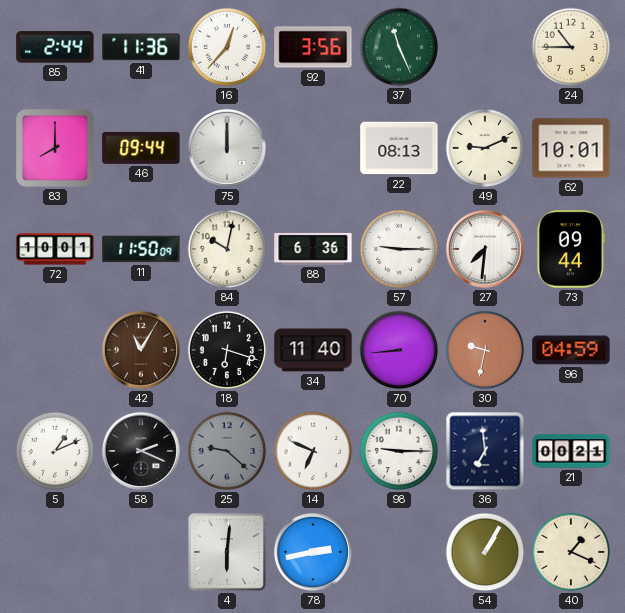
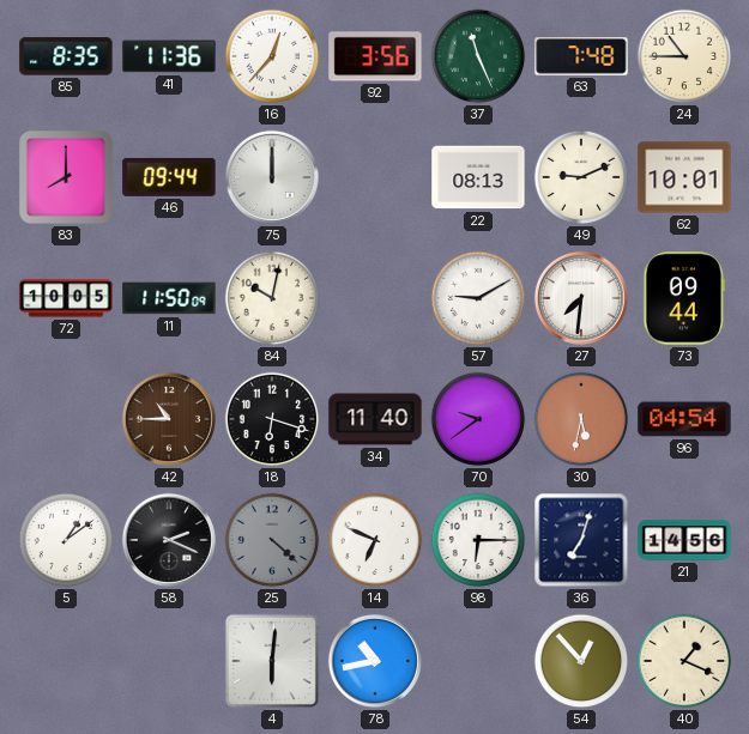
85: 2:44 -> 8:35
63: none -> 7:48
72: 10:01 -> 10:05
88: 6:36 -> none
57: 9:15 -> 9:10
42: 11:05 -> 10:45
70: 8:44 -> 9:39
30: 9:32 -> 5:32
96: 04:59 -> 04:54
5: 1:11 -> 1:09
25: 9:22 -> 4:22
98: 9:15 -> 6:15
36: 6:59 -> 7:03
21: 00:21 -> 14:56
78: 2:43 -> 10:43
54: 1:05 -> 12:53
